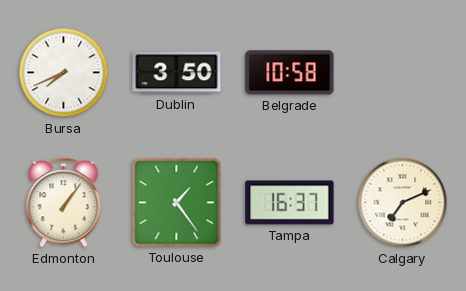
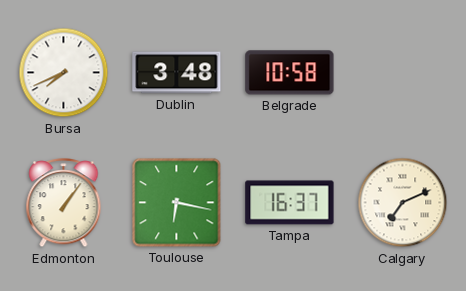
Dublin: 3:50 -> 3:48
Toulouse: 1:24 -> 6:17
